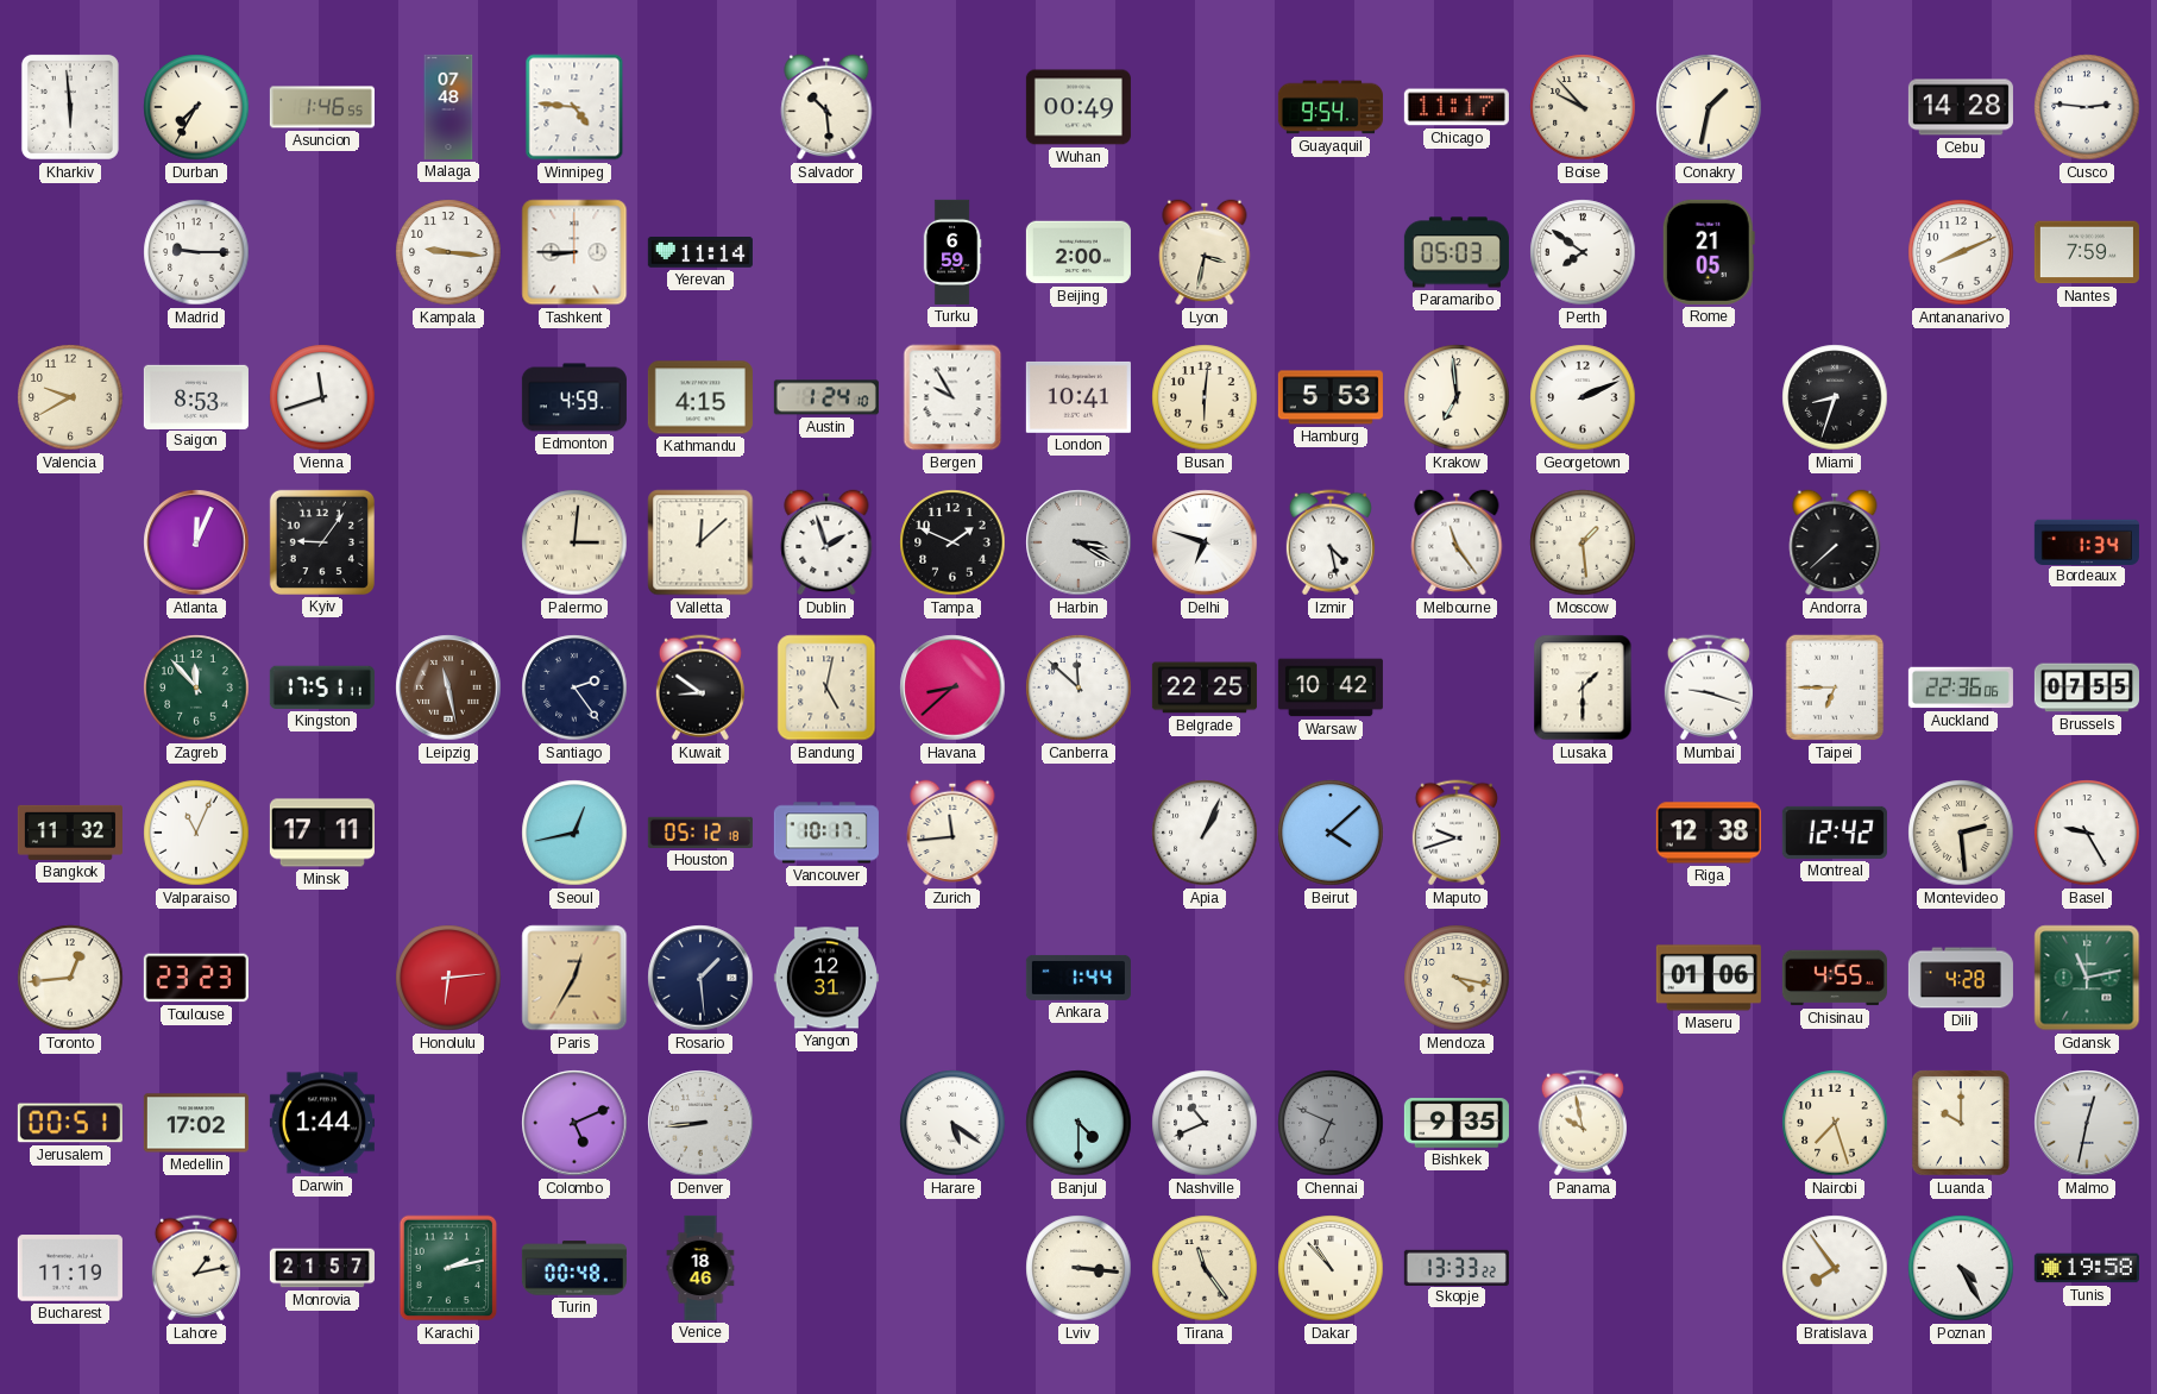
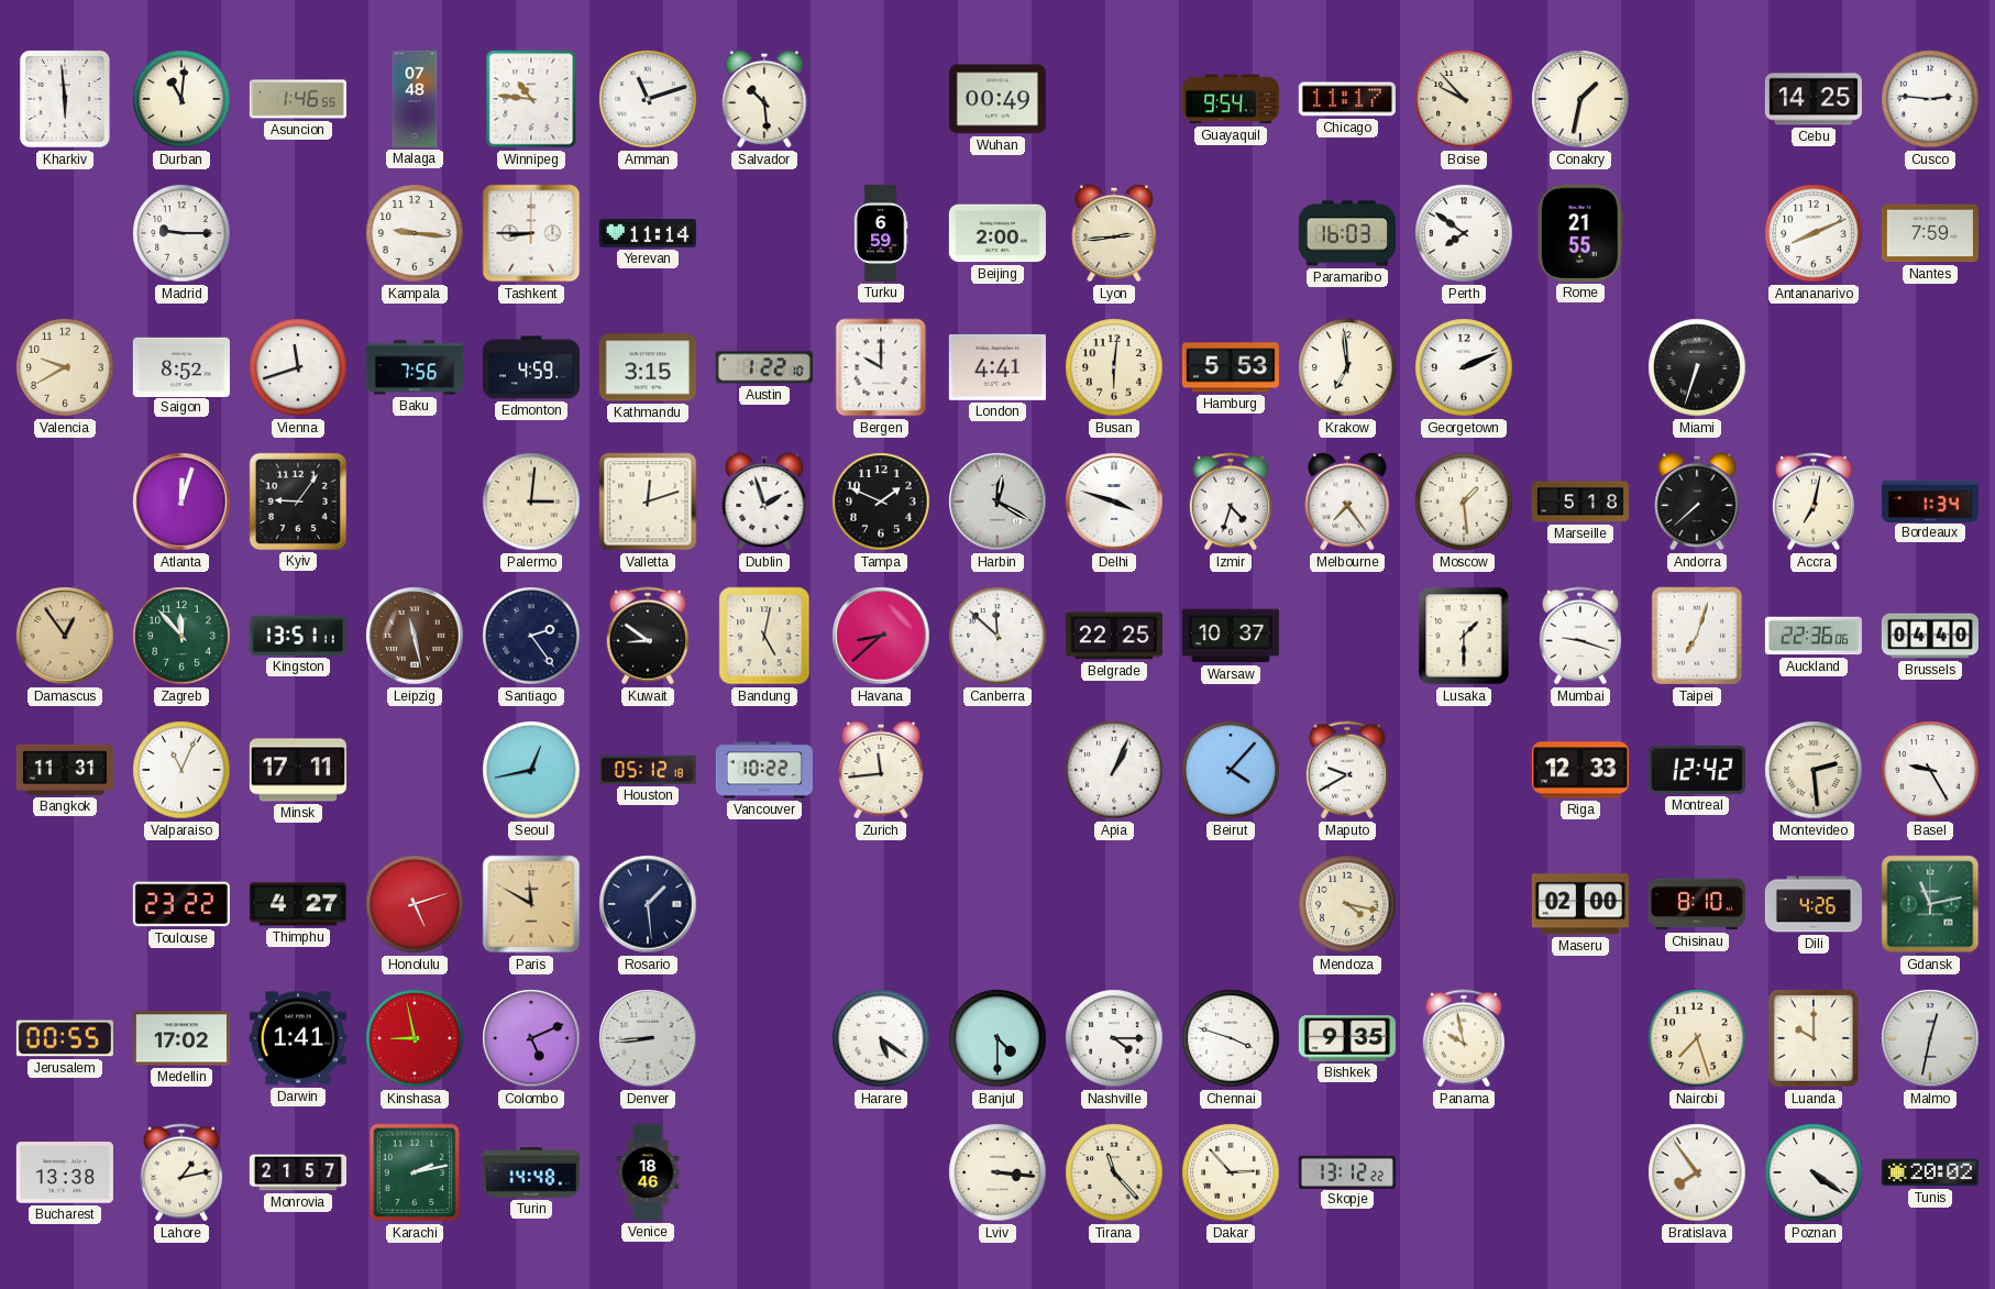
Durban: 7:35 -> 11:01
Winnipeg: 4:46 -> 10:46
Amman: none -> 11:12
Cebu: 14:28 -> 14:25
Lyon: 3:32 -> 2:44
Paramaribo: 05:03 -> 16:03
Rome: 21:05 -> 21:55
Saigon: 8:53 -> 8:52
Baku: none -> 7:56
Kathmandu: 4:15 -> 3:15
Austin: 1:24 -> 1:22
Bergen: 9:55 -> 10:00
London: 10:41 -> 4:41
Miami: 8:33 -> 6:33
Atlanta: 12:04 -> 12:03
Valletta: 12:08 -> 12:12
Harbin: 3:20 -> 12:20
Delhi: 6:48 -> 3:48
Izmir: 4:28 -> 4:33
Melbourne: 11:24 -> 7:24
Marseille: none -> 5:18
Accra: none -> 7:02
Damascus: none -> 12:54
Kingston: 17:51 -> 13:51
Warsaw: 10:42 -> 10:37
Taipei: 6:45 -> 7:03
Brussels: 07:55 -> 04:40
Bangkok: 11:32 -> 11:31
Vancouver: 10:17 -> 10:22
Beirut: 4:08 -> 4:07
Maputo: 9:42 -> 9:40
Riga: 12:38 -> 12:33
Toronto: 12:44 -> none
Toulouse: 23:23 -> 23:22
Thimphu: none -> 4:27
Honolulu: 6:14 -> 5:12
Paris: 12:35 -> 11:50
Yangon: 12:31 -> none
Ankara: 1:44 -> none
Maseru: 01:06 -> 02:00
Chisinau: 4:55 -> 8:10
Dili: 4:28 -> 4:26
Jerusalem: 00:51 -> 00:55
Darwin: 1:44 -> 1:41
Kinshasa: none -> 8:58
Nashville: 10:41 -> 4:15
Chennai: 6:49 -> 3:48
Chennai dial: grey -> white
Bucharest: 11:19 -> 13:38
Turin: 00:48 -> 14:48
Tirana: 11:24 -> 11:23
Dakar: 10:53 -> 2:53
Skopje: 13:33 -> 13:12
Poznan: 4:25 -> 4:21
Tunis: 19:58 -> 20:02
